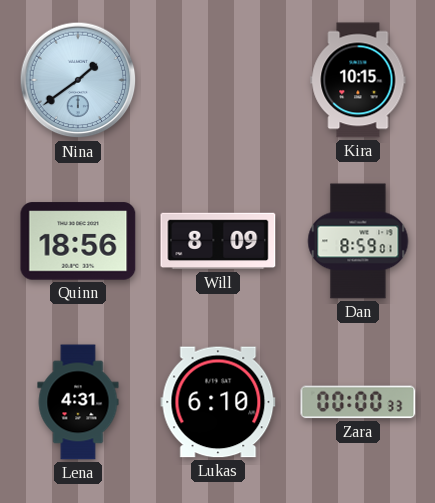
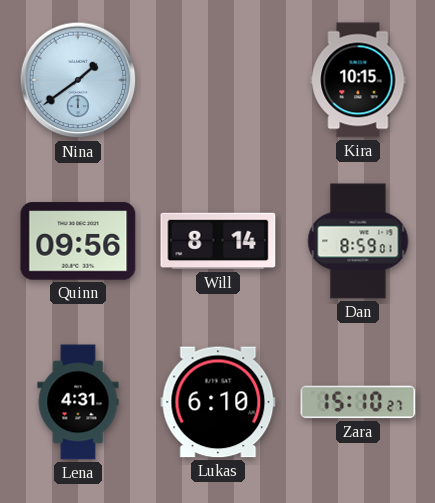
Quinn: 18:56 -> 09:56
Will: 8:09 -> 8:14
Zara: 00:00 -> 15:10
